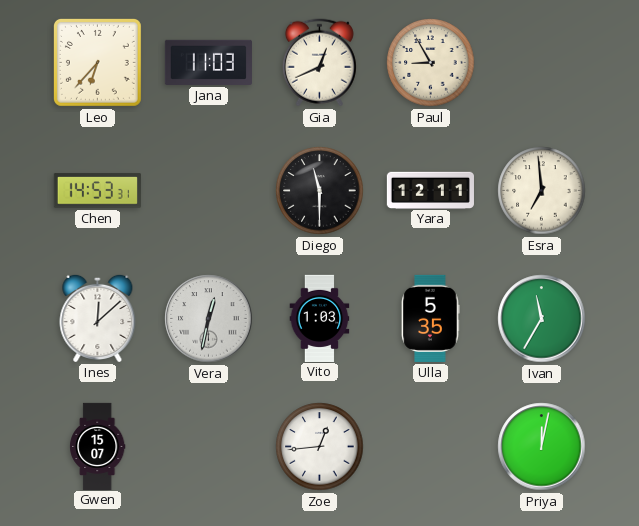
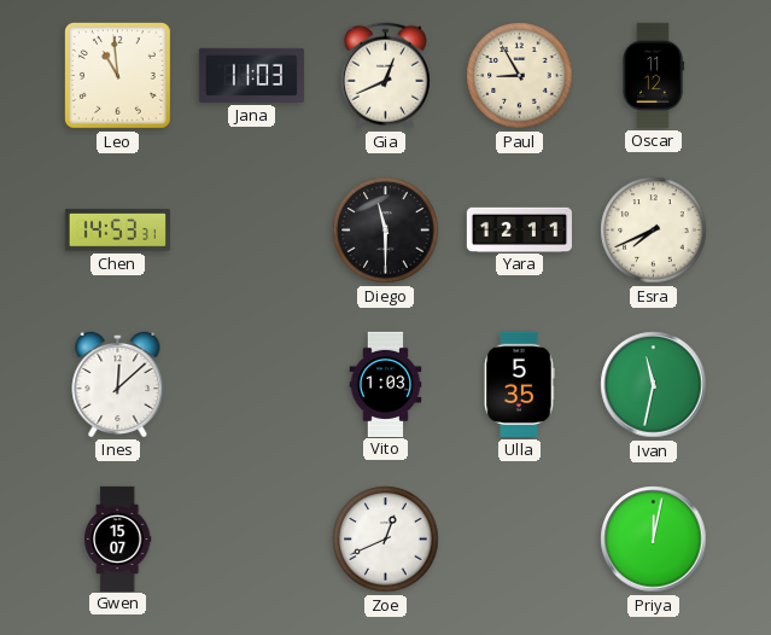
Leo: 6:37 -> 10:59
Oscar: none -> 11:12
Esra: 6:59 -> 7:41
Vera: 12:32 -> none
Ivan: 11:35 -> 11:32
Zoe: 12:44 -> 12:41
